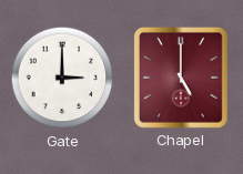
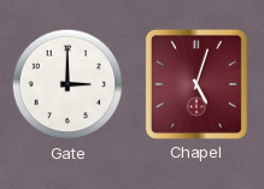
Chapel: 5:00 -> 5:03
